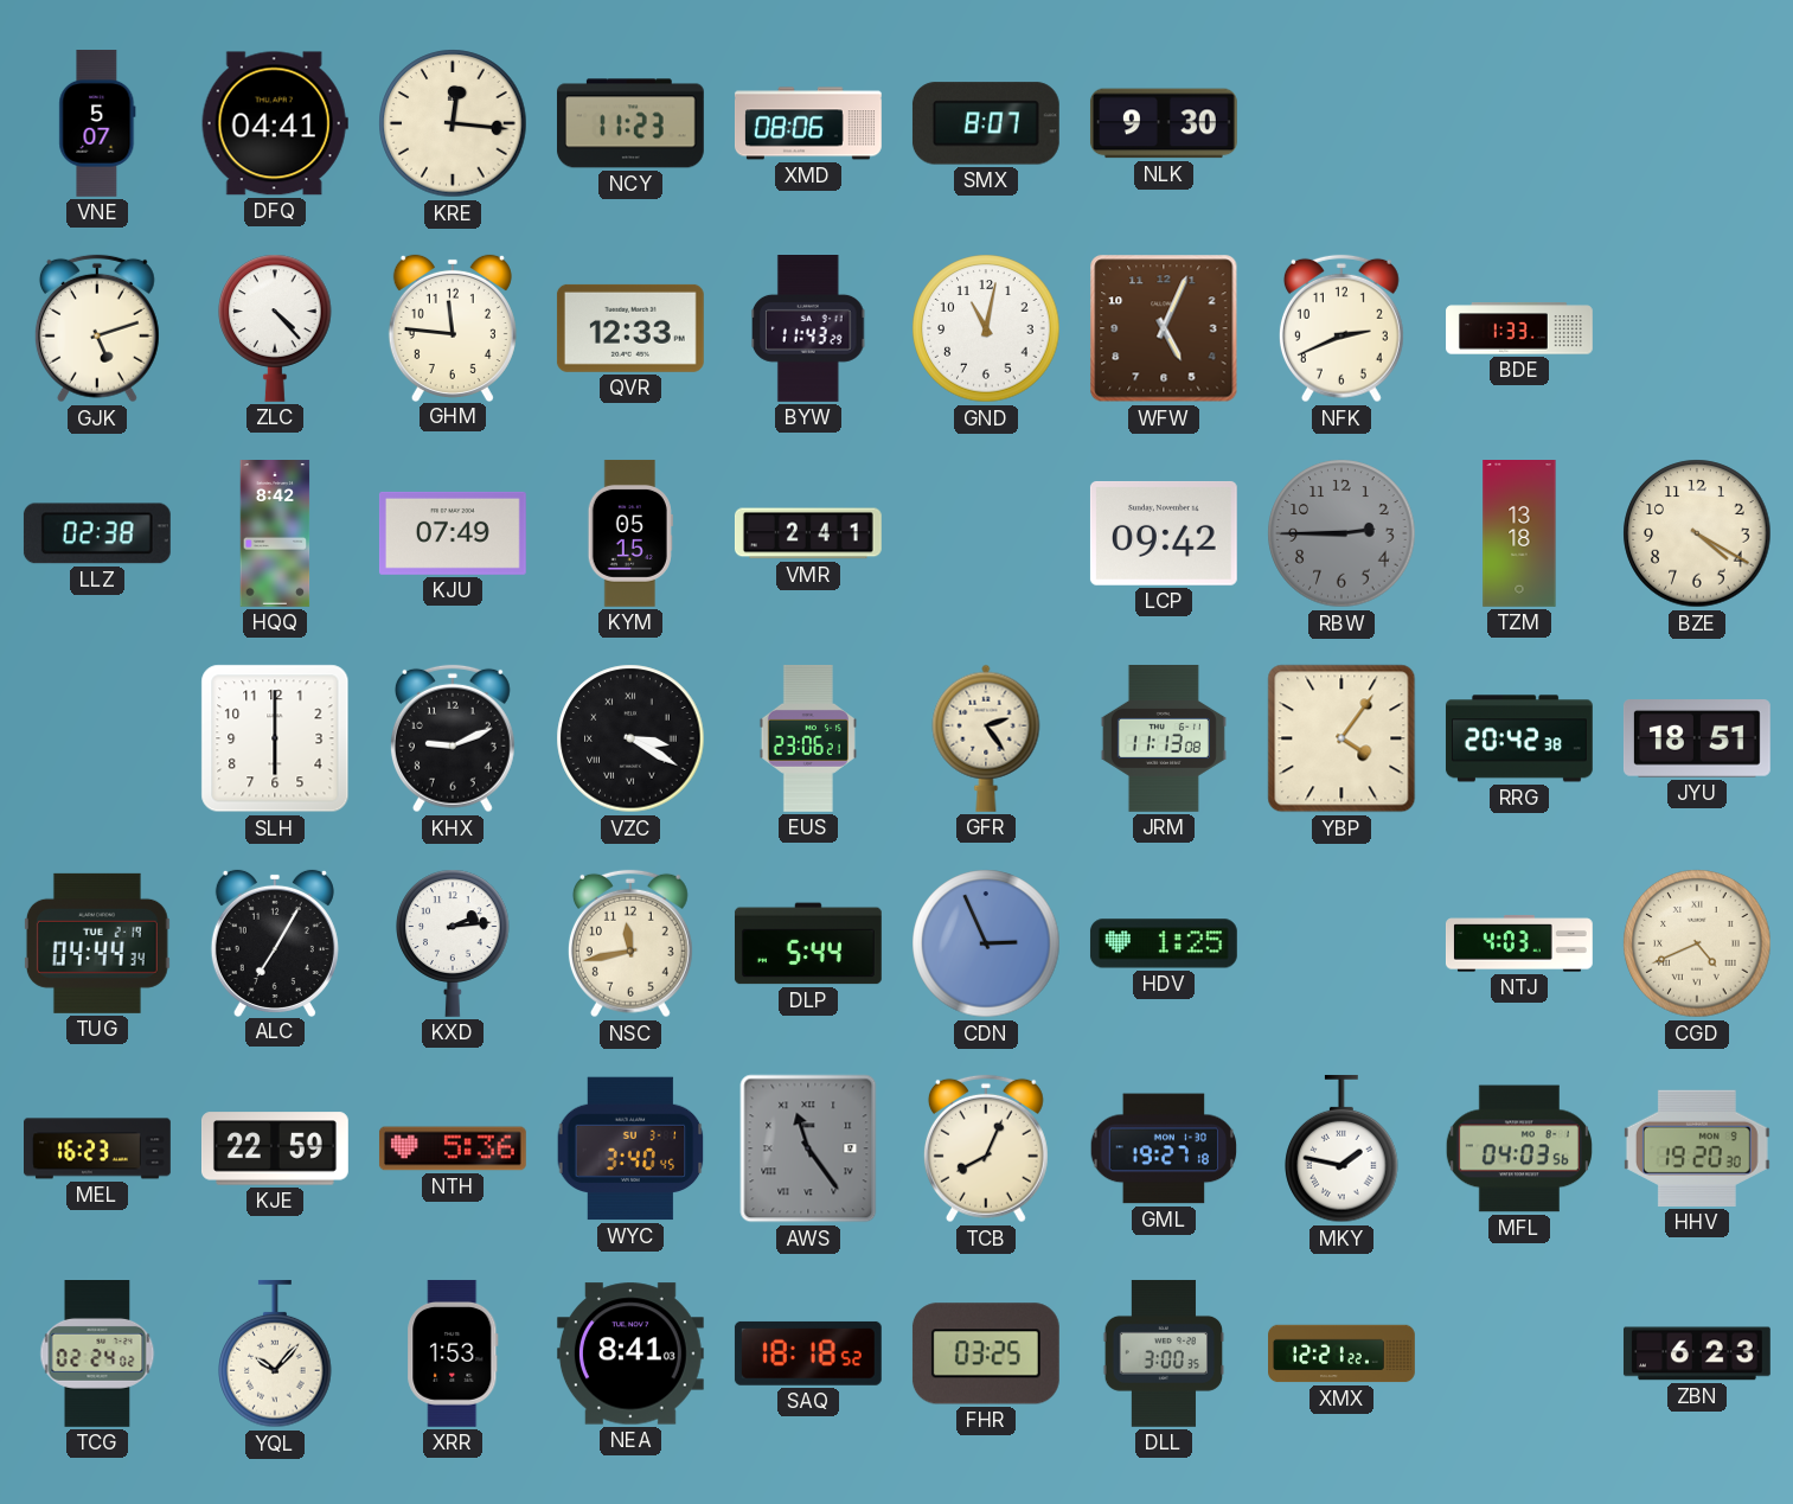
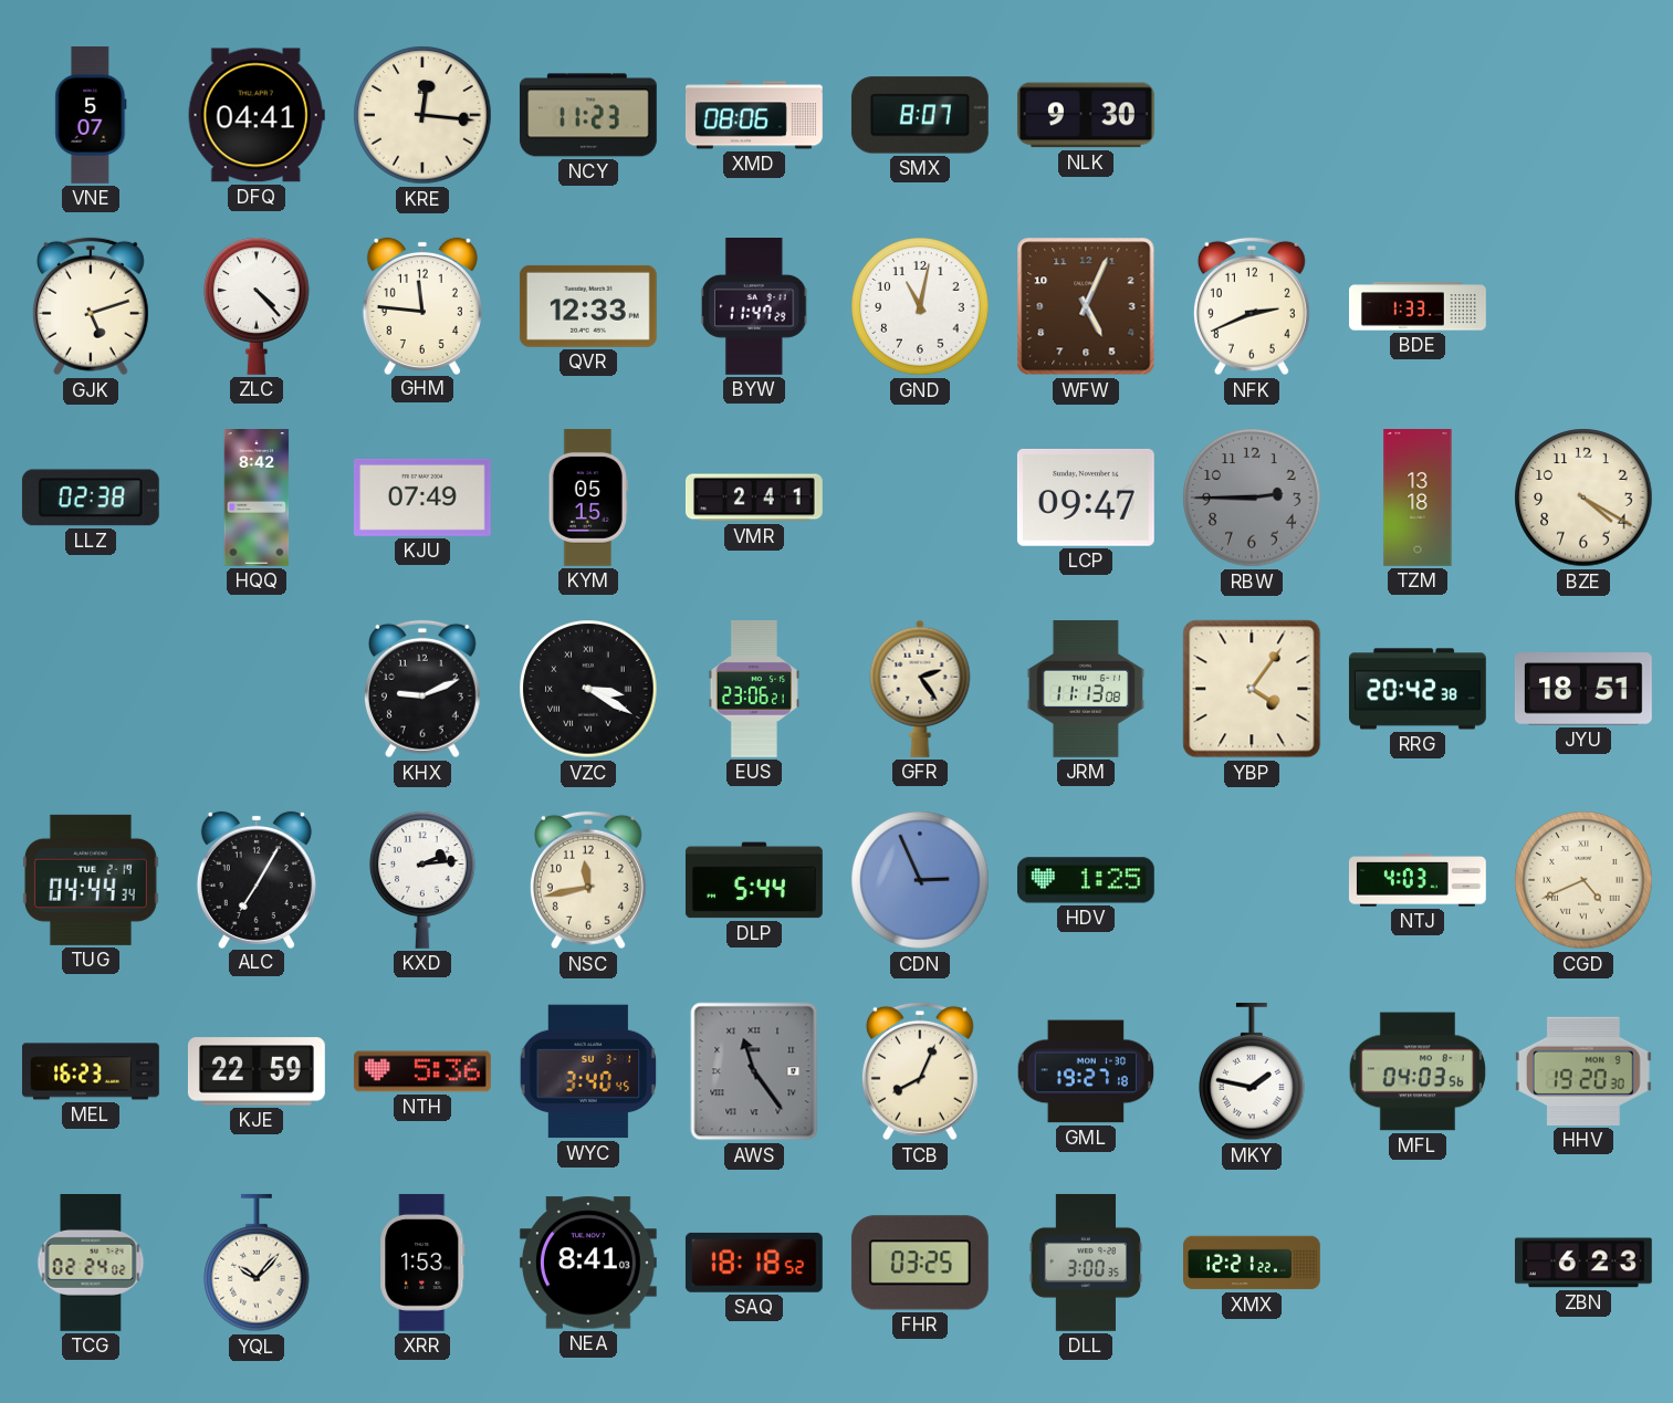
BYW: 11:43 -> 11:47
LCP: 09:42 -> 09:47
SLH: 6:00 -> none
